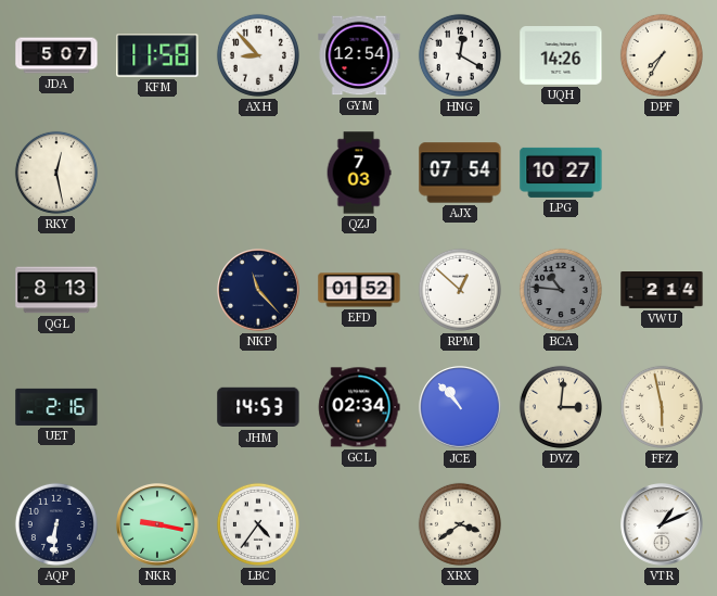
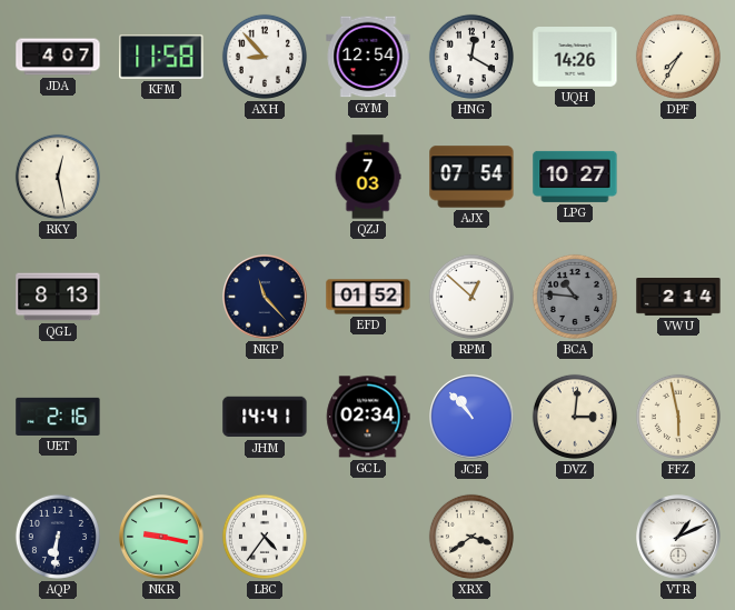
JDA: 5:07 -> 4:07
JHM: 14:53 -> 14:41
